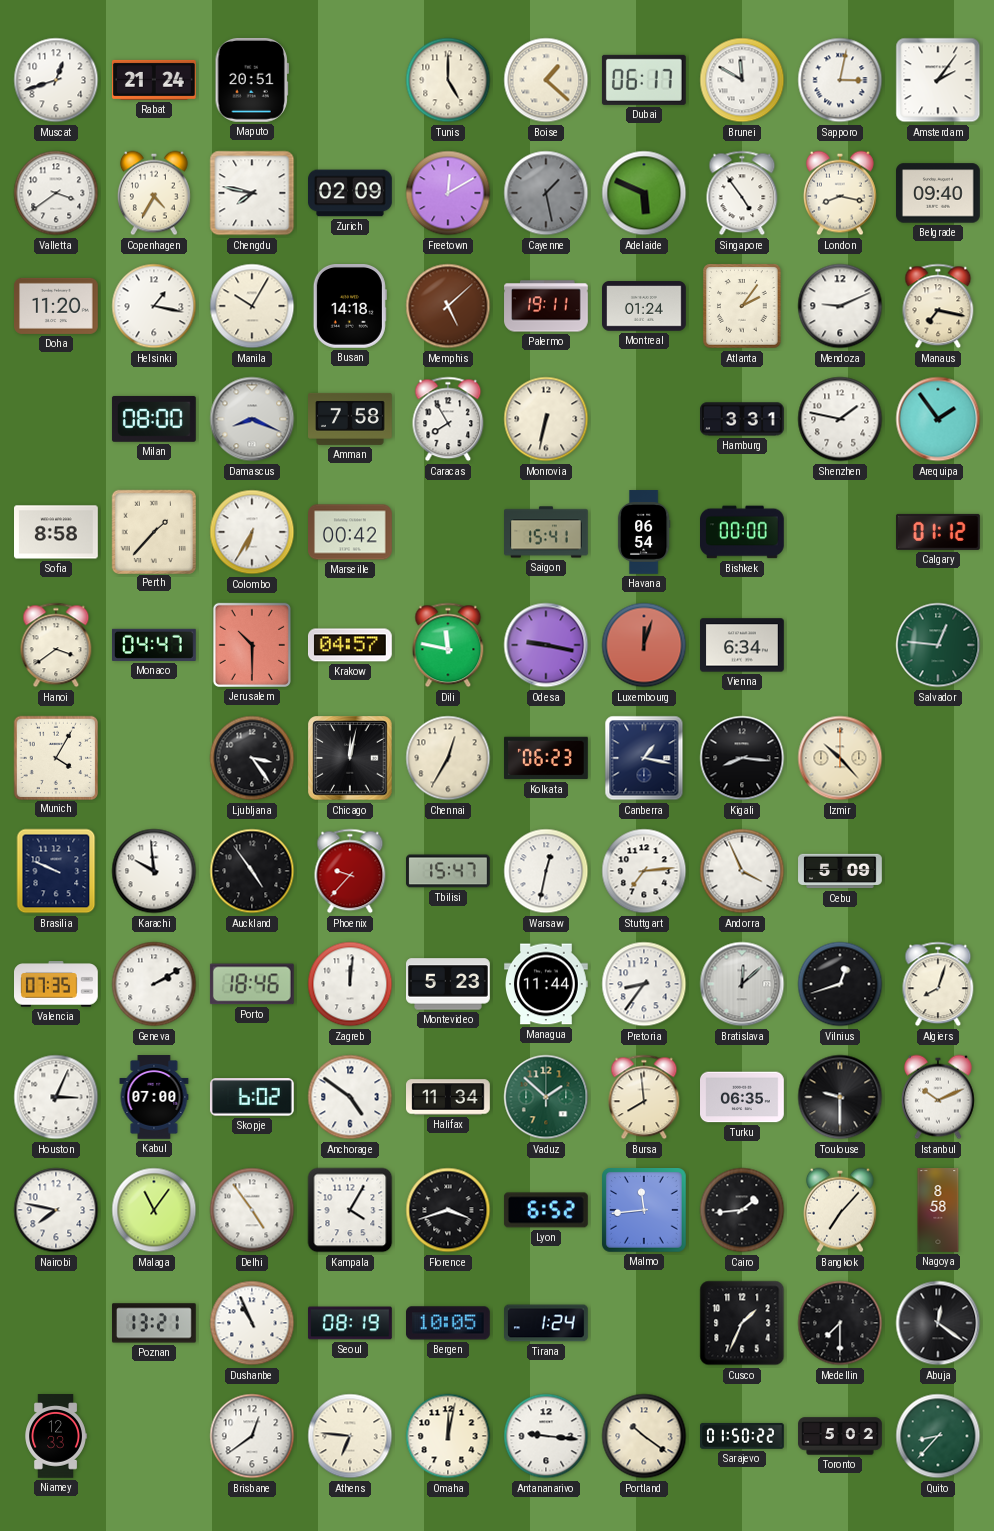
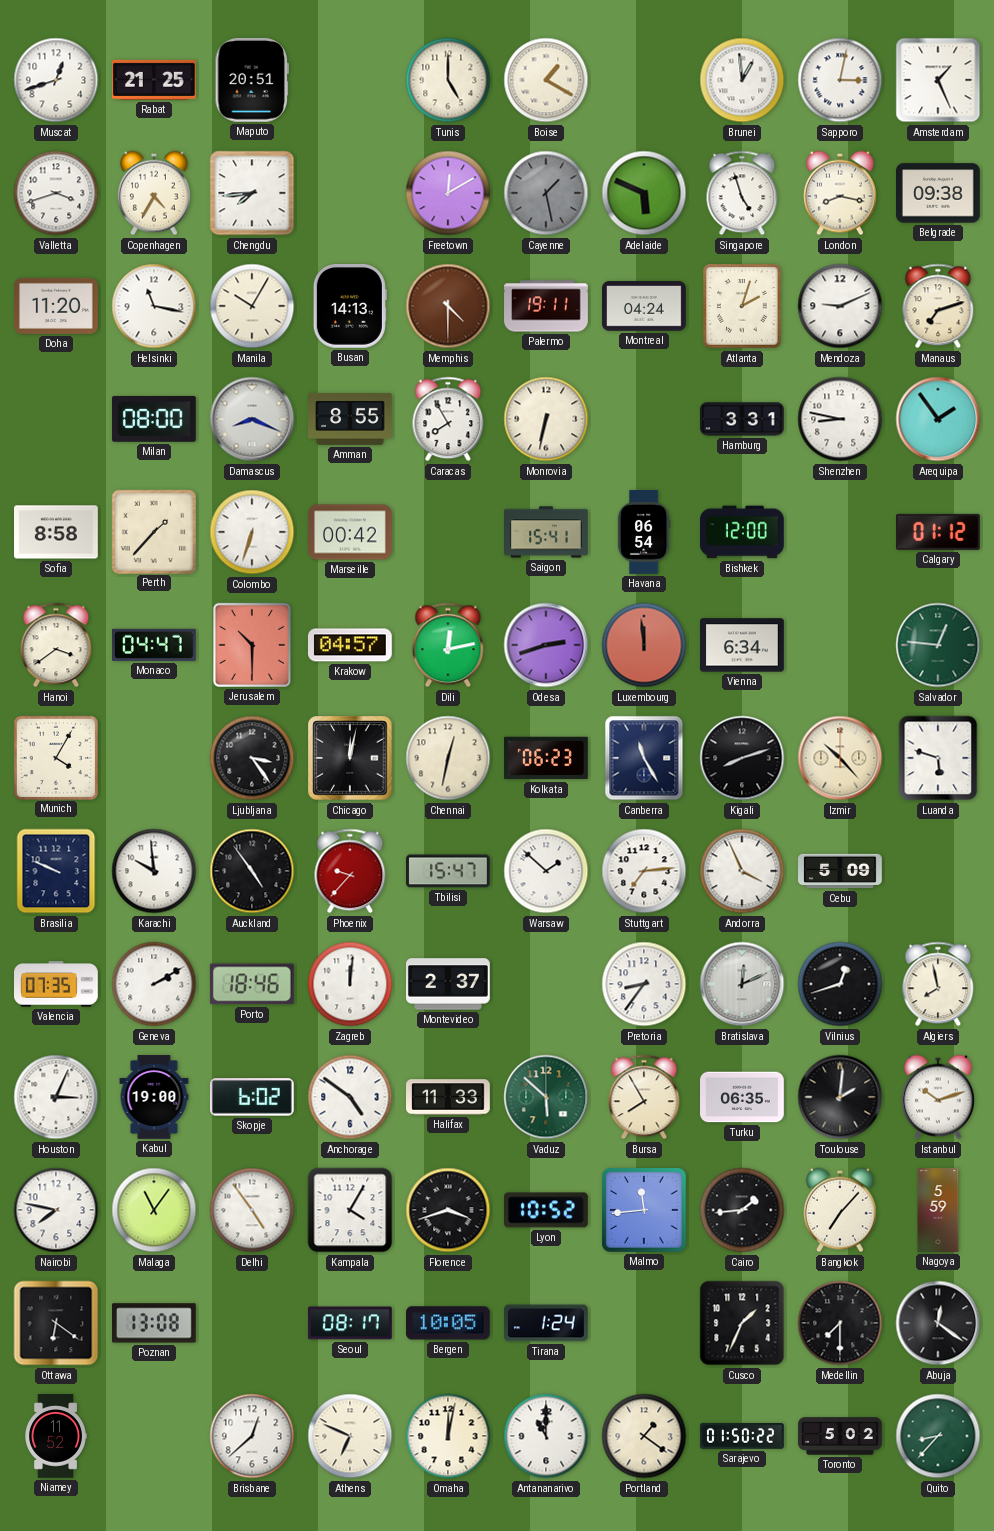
Rabat: 21:24 -> 21:25
Boise: 1:22 -> 1:20
Dubai: 06:17 -> none
Brunei: 11:50 -> 12:59
Amsterdam: 2:06 -> 1:26
Valletta: 3:39 -> 3:42
Chengdu: 7:47 -> 7:44
Zurich: 02:09 -> none
Singapore: 4:54 -> 4:57
Belgrade: 09:40 -> 09:38
Helsinki: 1:17 -> 11:17
Busan: 14:18 -> 14:13
Memphis: 5:08 -> 4:30
Montreal: 01:24 -> 04:24
Atlanta: 2:06 -> 2:03
Manaus: 7:17 -> 7:12
Amman: 7:58 -> 8:55
Shenzhen: 1:47 -> 8:47
Colombo: 6:35 -> 6:33
Bishkek: 00:00 -> 12:00
Dili: 11:47 -> 12:13
Odesa: 9:17 -> 2:42
Luxembourg: 12:03 -> 11:59
Chennai: 12:35 -> 12:32
Canberra: 1:17 -> 11:25
Kigali: 8:16 -> 8:12
Luanda: none -> 5:48
Warsaw: 12:32 -> 1:52
Montevideo: 5:23 -> 2:37
Managua: 11:44 -> none
Bratislava: 12:08 -> 12:11
Algiers: 8:03 -> 7:58
Kabul: 07:00 -> 19:00
Halifax: 11:34 -> 11:33
Vaduz: 1:52 -> 5:52
Bursa: 7:59 -> 7:55
Toulouse: 9:30 -> 2:01
Istanbul: 10:11 -> 10:12
Lyon: 6:52 -> 10:52
Nagoya: 8:58 -> 5:59
Ottawa: none -> 6:21
Poznan: 13:21 -> 13:08
Dushanbe: 10:56 -> none
Seoul: 08:19 -> 08:17
Niamey: 12:33 -> 11:52
Brisbane: 12:39 -> 12:38
Athens: 6:46 -> 6:49
Antananarivo: 9:16 -> 11:00
Portland: 10:21 -> 1:21
